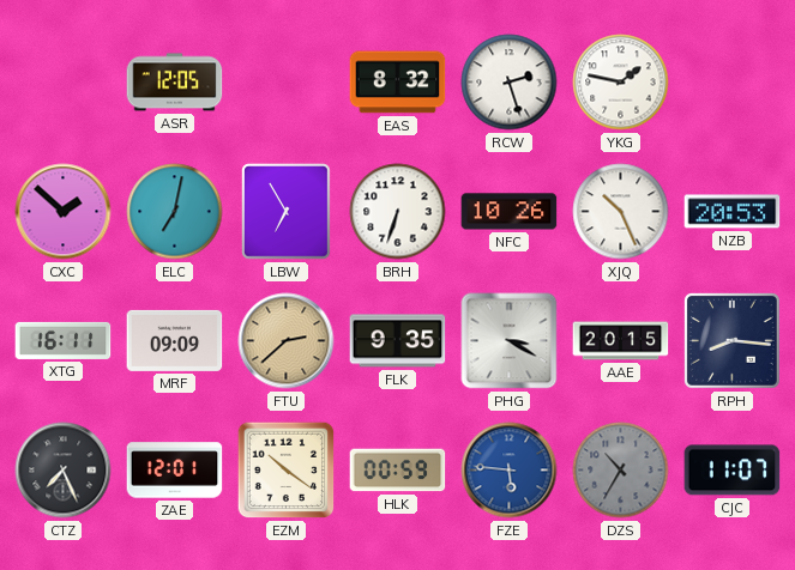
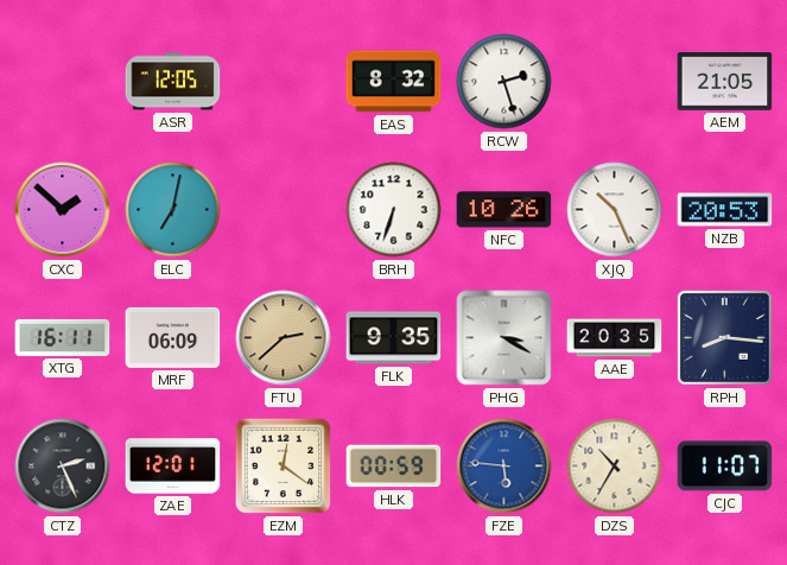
YKG: 1:47 -> none
AEM: none -> 21:05
LBW: 6:55 -> none
MRF: 09:09 -> 06:09
AAE: 20:15 -> 20:35
CTZ: 7:26 -> 2:26
EZM: 10:21 -> 12:21
DZS dial: grey -> cream
